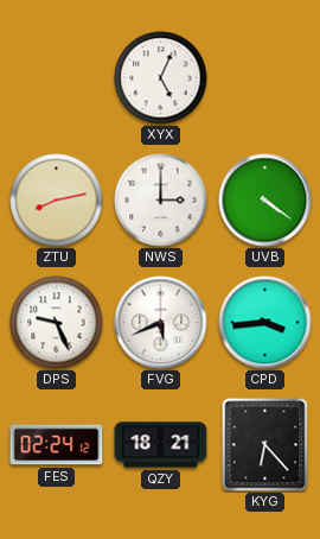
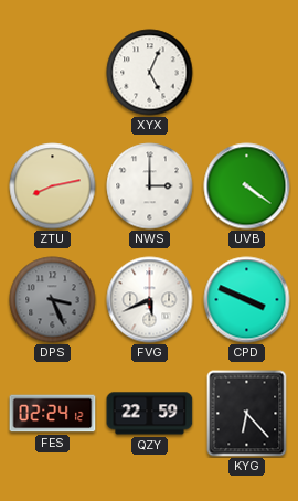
DPS: 9:26 -> 3:26
DPS dial: white -> grey
CPD: 3:44 -> 3:49
QZY: 18:21 -> 22:59
